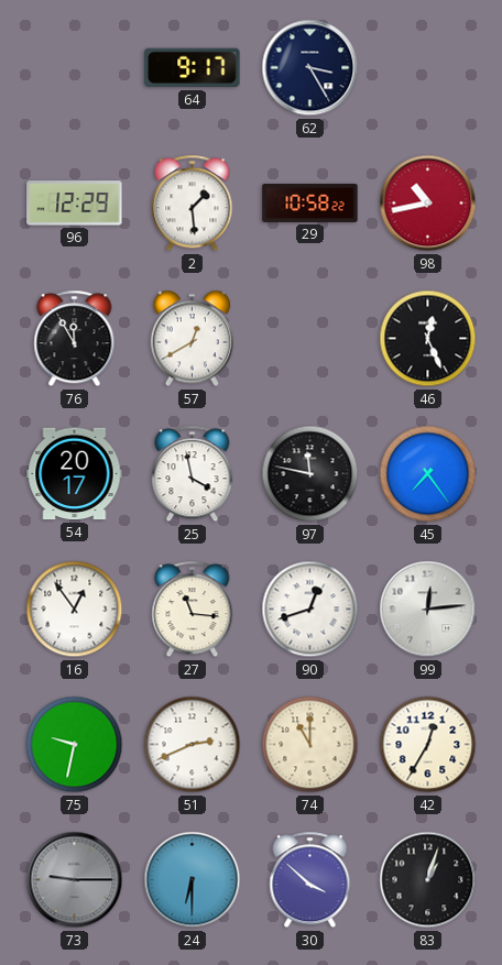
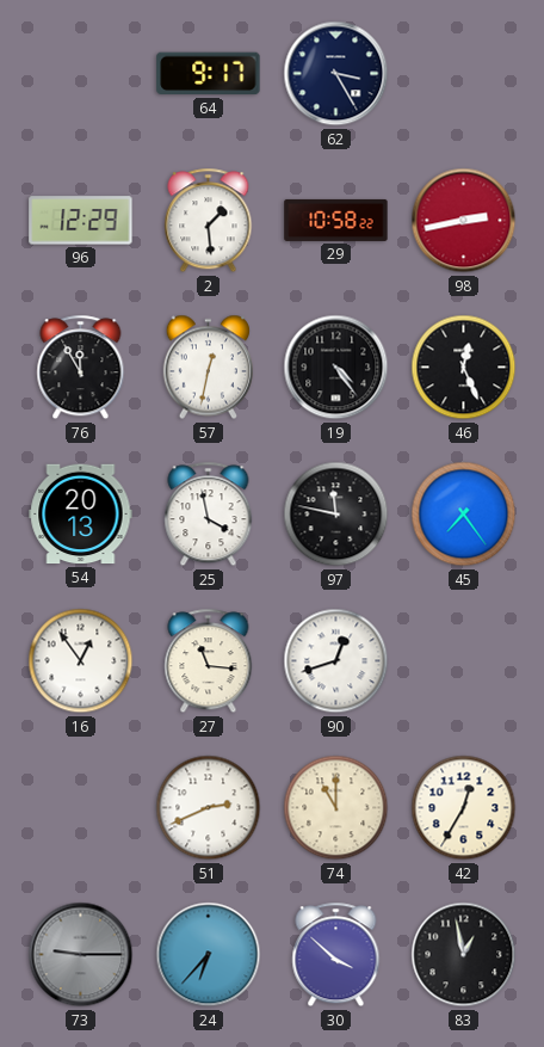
98: 10:43 -> 2:43
57: 12:40 -> 12:32
19: none -> 4:24
54: 20:17 -> 20:13
99: 12:14 -> none
75: 9:32 -> none
24: 6:30 -> 6:37
83: 1:03 -> 12:58
